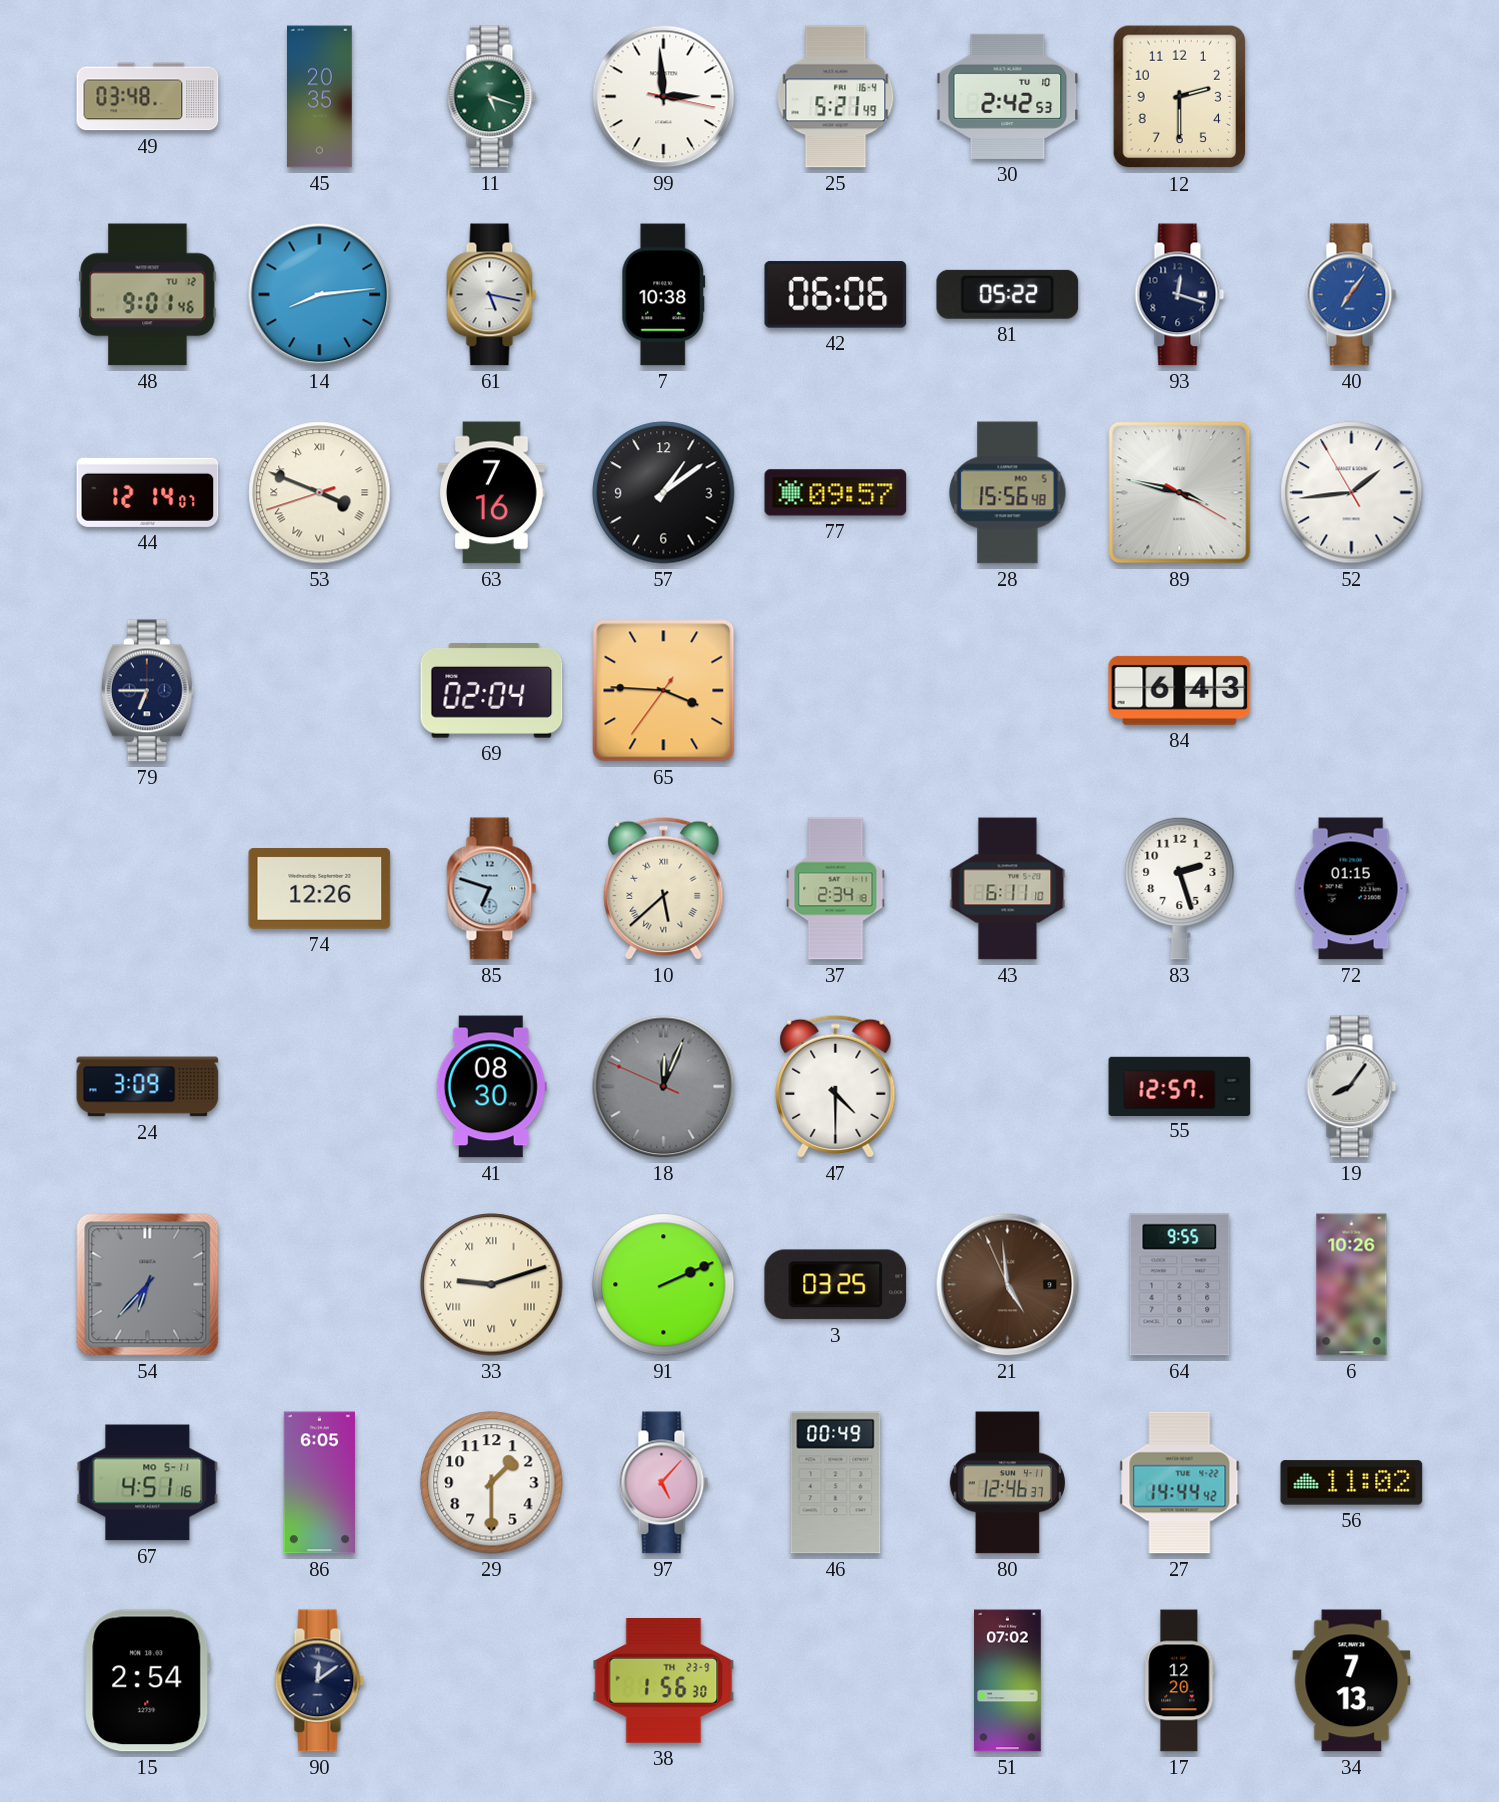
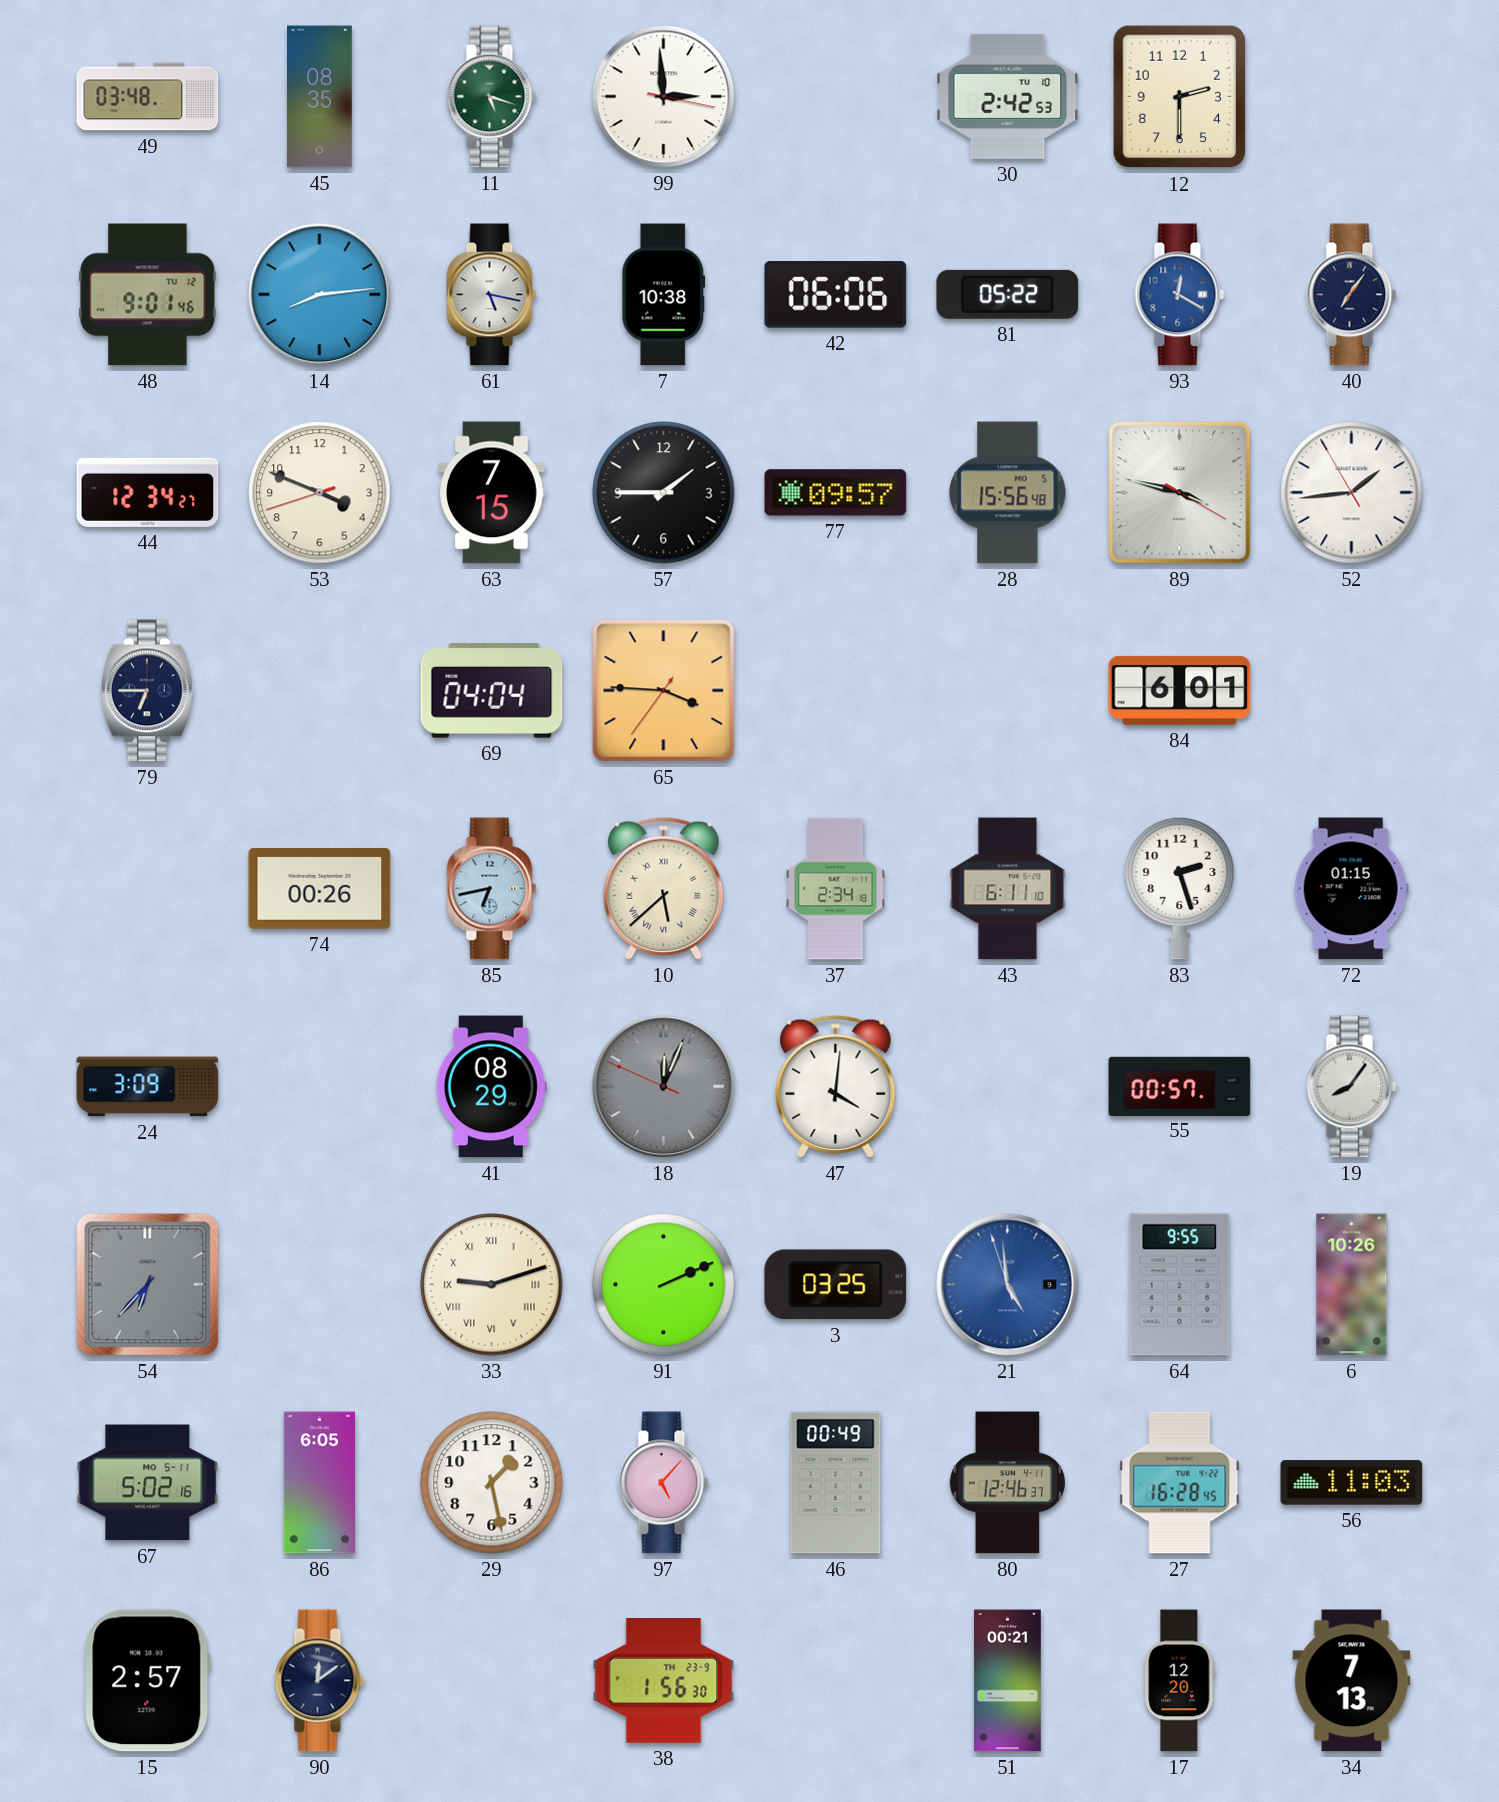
45: 20:35 -> 08:35
25: 5:21 -> none
93: 12:18 -> 12:20
93 dial: navy -> blue
40 dial: blue -> navy
44: 12:14 -> 12:34
53 numerals: Roman -> Arabic
63: 7:16 -> 7:15
57: 1:09 -> 1:45
69: 02:04 -> 04:04
84: 6:43 -> 6:01
74: 12:26 -> 00:26
85: 6:48 -> 6:43
41: 08:30 -> 08:29
47: 4:30 -> 4:01
55: 12:57 -> 00:57
21: 4:58:56 -> 4:58:57
21 dial: brown -> blue
67: 4:51 -> 5:02
29: 1:30 -> 1:28
27: 14:44 -> 16:28
56: 11:02 -> 11:03
15: 2:54 -> 2:57
51: 07:02 -> 00:21
